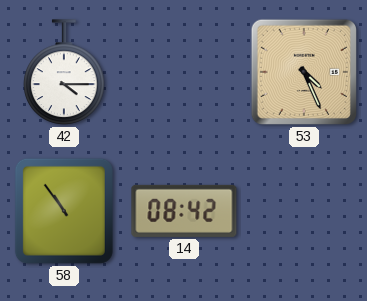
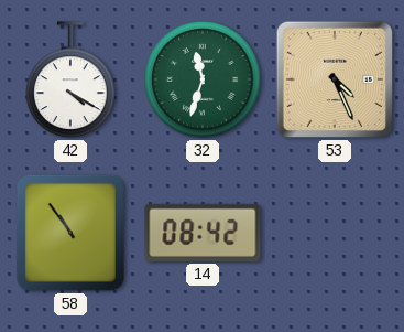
42: 4:15 -> 4:20
32: none -> 11:33
